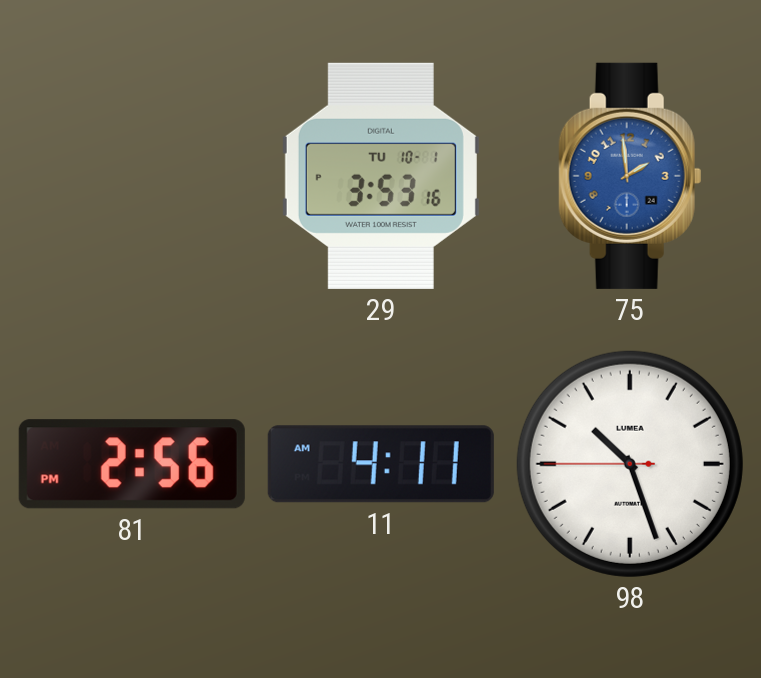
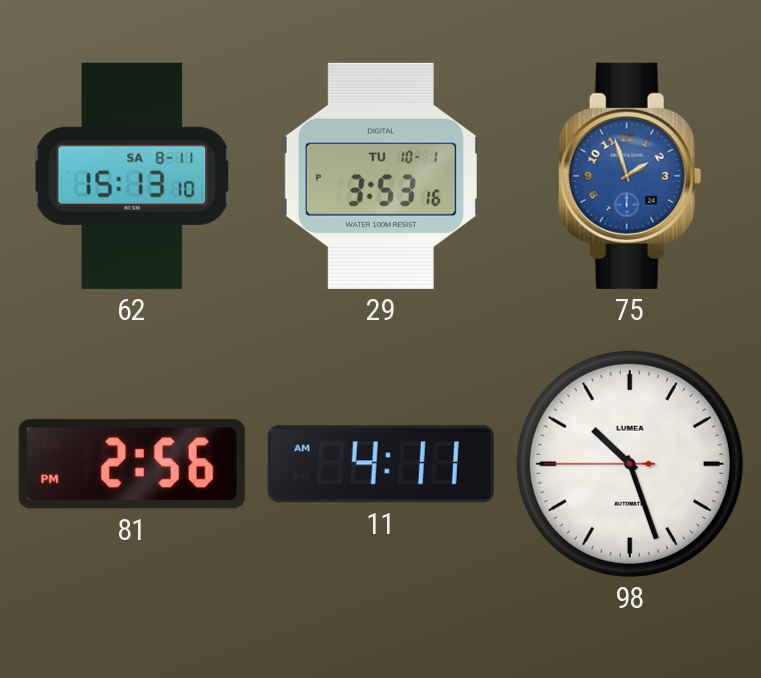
62: none -> 15:13
75: 1:59 -> 1:57
